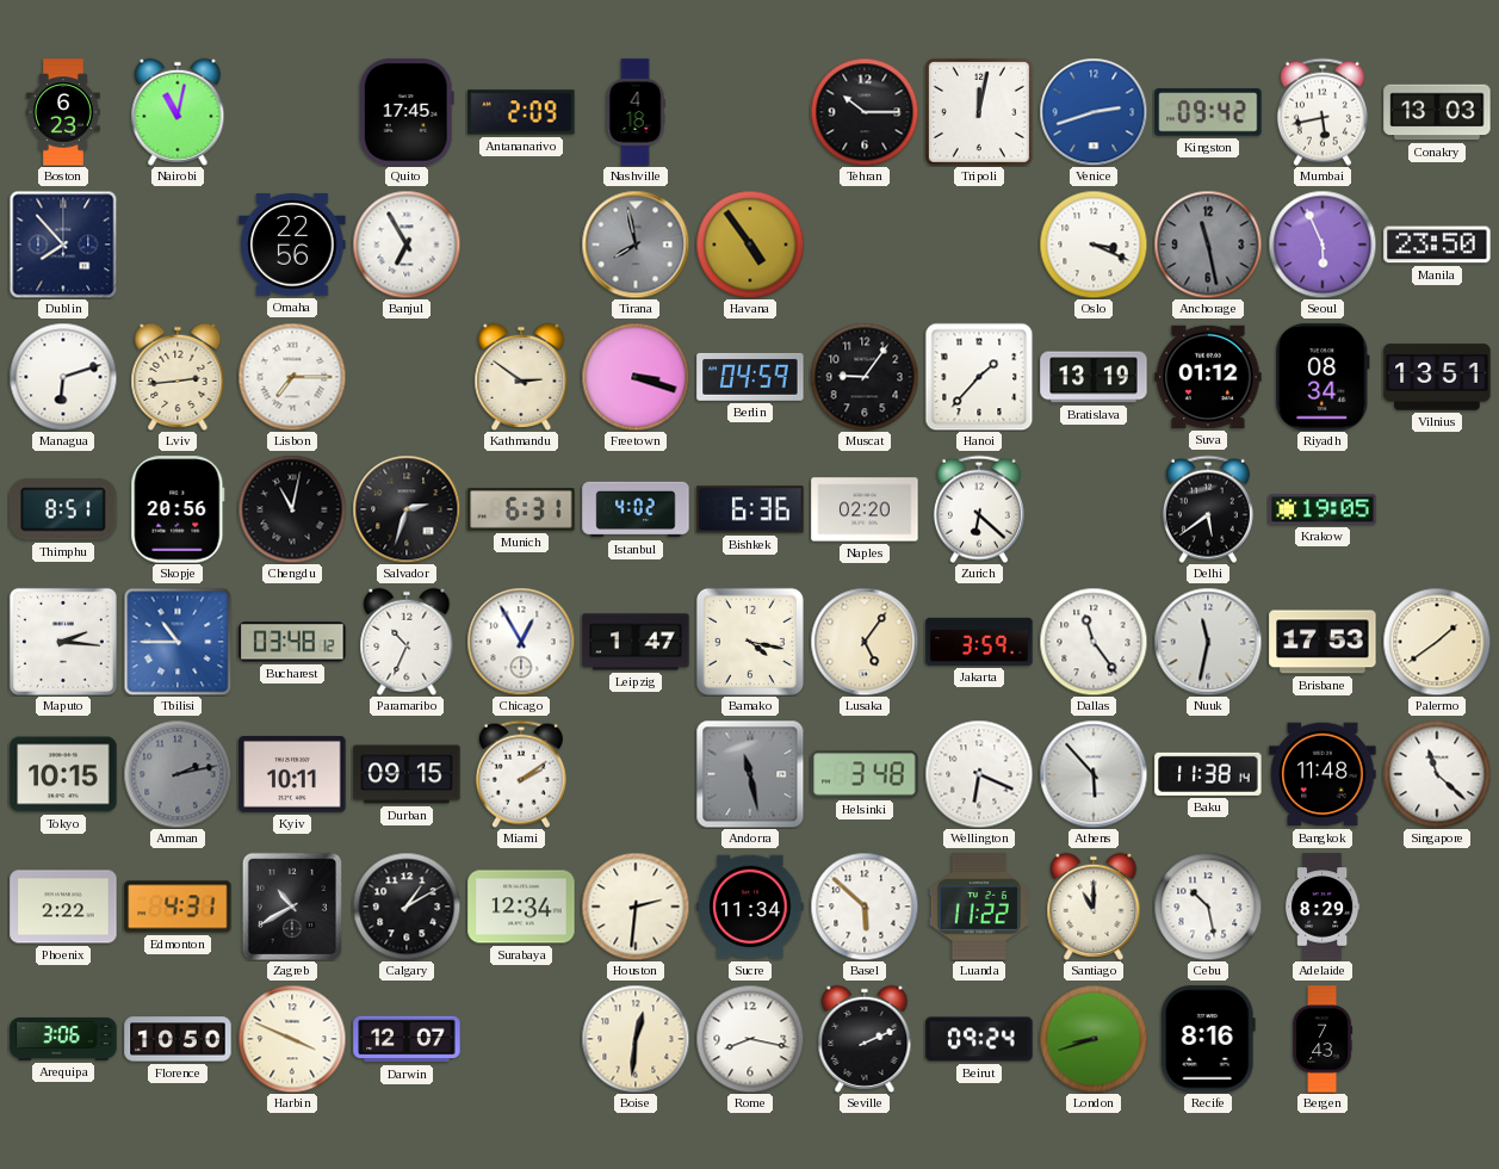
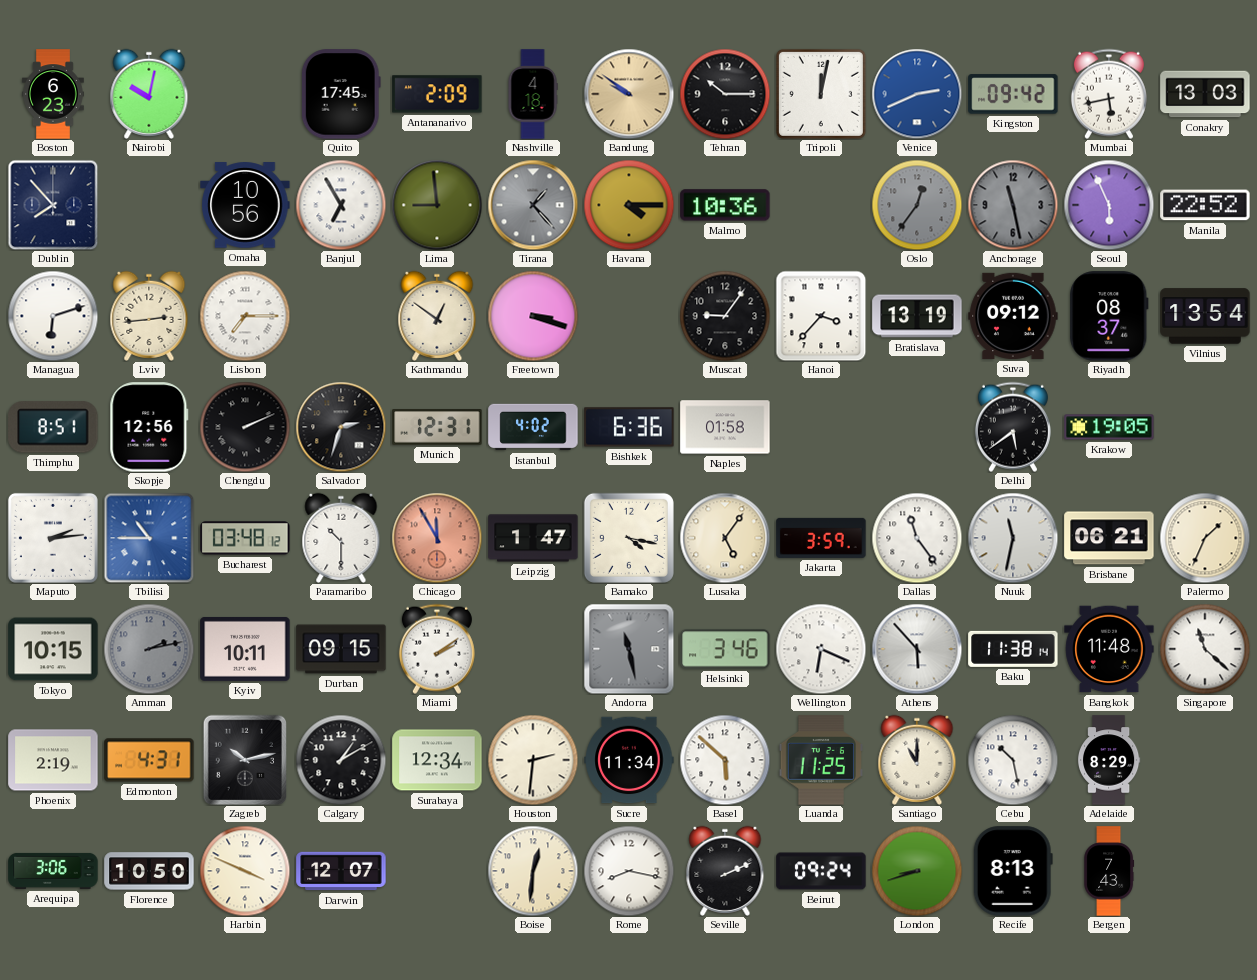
Nairobi: 11:02 -> 10:02
Bandung: none -> 9:51
Venice: 2:42 -> 2:41
Omaha: 22:56 -> 10:56
Lima: none -> 8:59
Tirana: 7:58 -> 1:23
Havana: 4:54 -> 4:15
Malmo: none -> 10:36
Oslo: 3:19 -> 12:36
Oslo dial: white -> grey
Manila: 23:50 -> 22:52
Kathmandu: 2:51 -> 12:51
Berlin: 04:59 -> none
Hanoi: 1:37 -> 3:37
Suva: 01:12 -> 09:12
Riyadh: 08:34 -> 08:37
Vilnius: 13:51 -> 13:54
Skopje: 20:56 -> 12:56
Chengdu: 11:02 -> 2:11
Munich: 6:31 -> 12:31
Naples: 02:20 -> 01:58
Zurich: 6:22 -> none
Maputo: 2:16 -> 2:14
Paramaribo: 10:34 -> 10:30
Chicago: 12:55 -> 11:55
Chicago dial: white -> salmon
Brisbane: 17:53 -> 06:21
Palermo: 1:39 -> 1:34
Helsinki: 3:48 -> 3:46
Phoenix: 2:22 -> 2:19
Zagreb: 10:40 -> 10:13
Luanda: 11:22 -> 11:25
Recife: 8:16 -> 8:13
